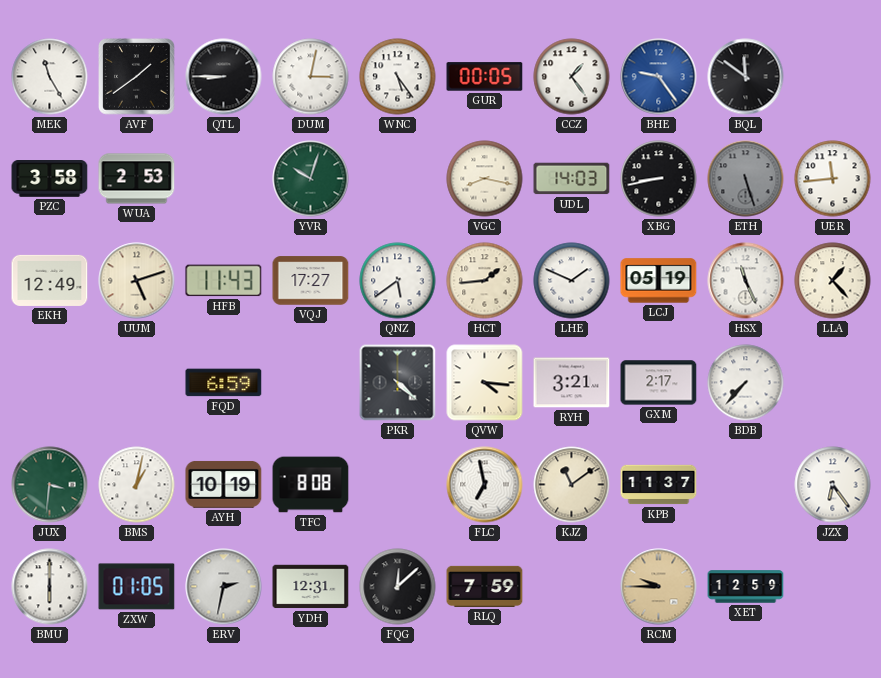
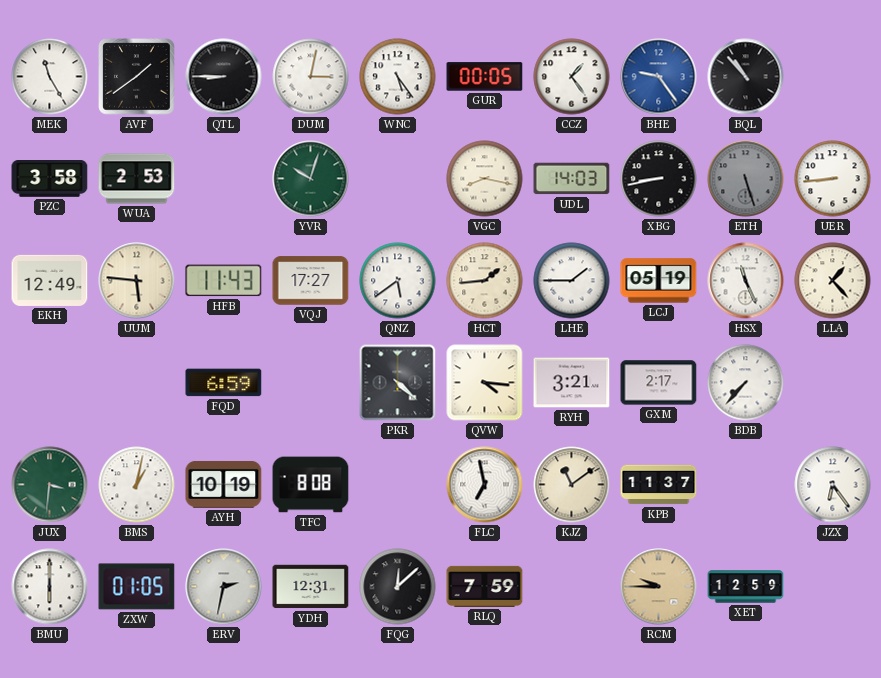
BQL: 11:51 -> 10:53
UER: 11:44 -> 8:44
UUM: 5:12 -> 5:46
LHE: 1:49 -> 1:45
